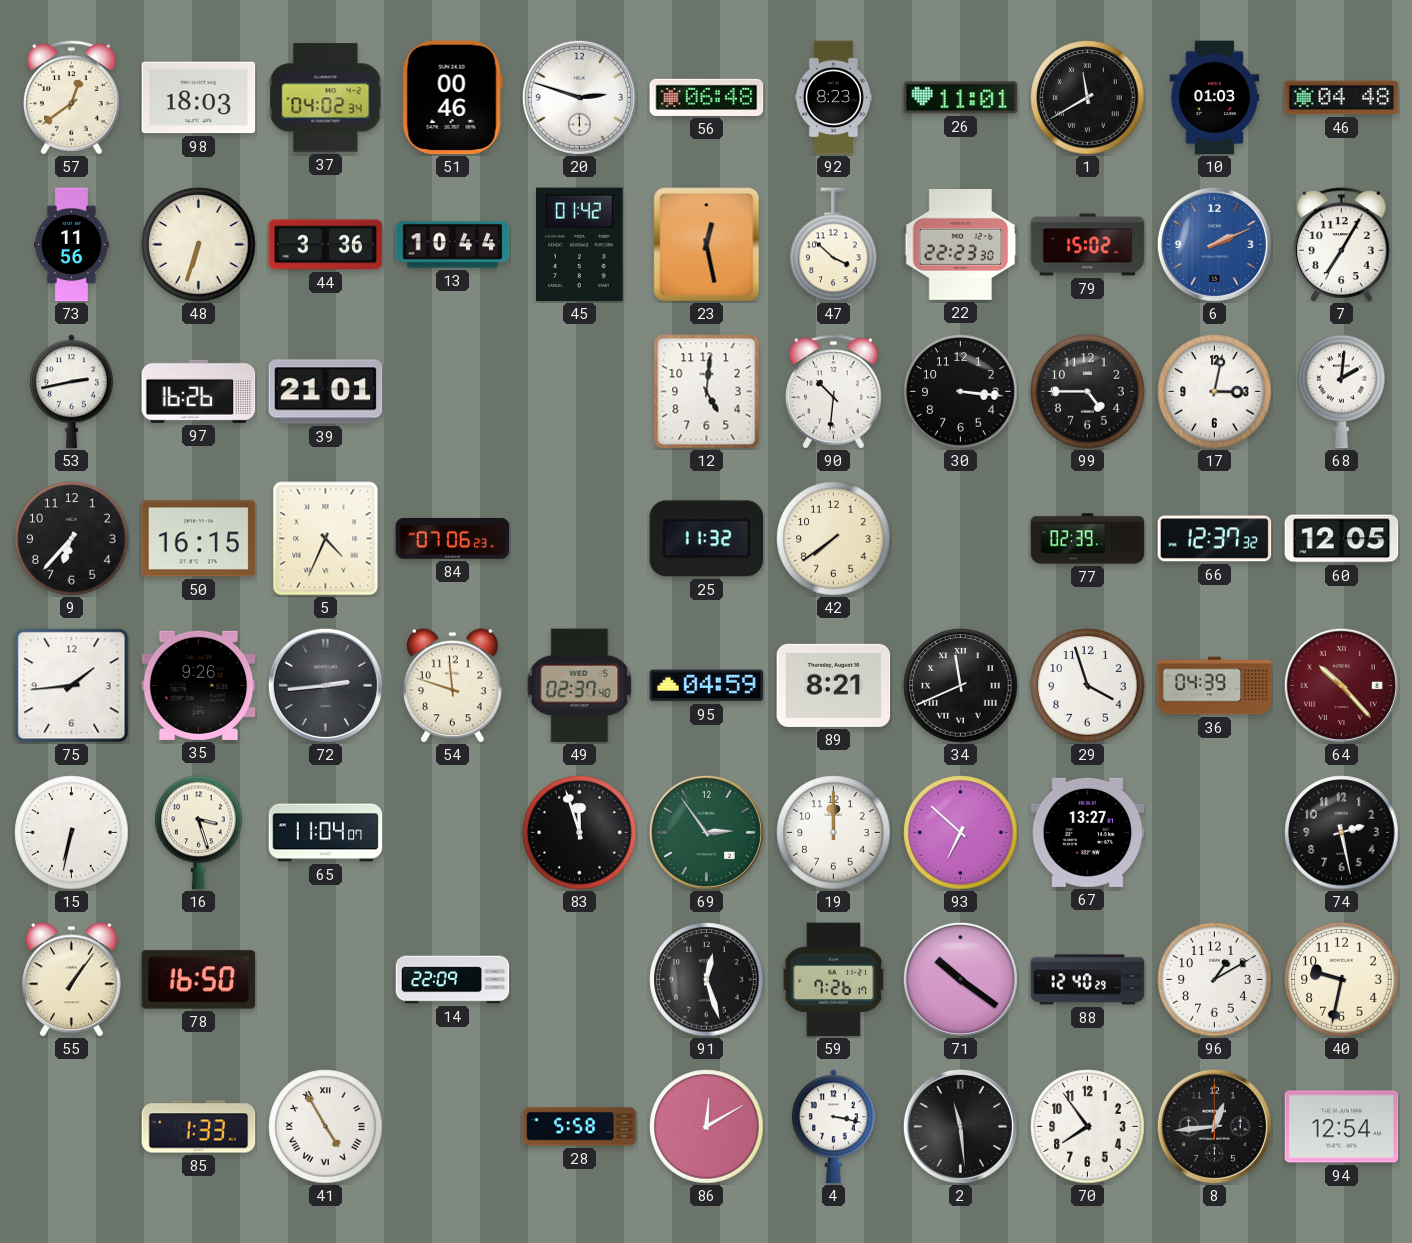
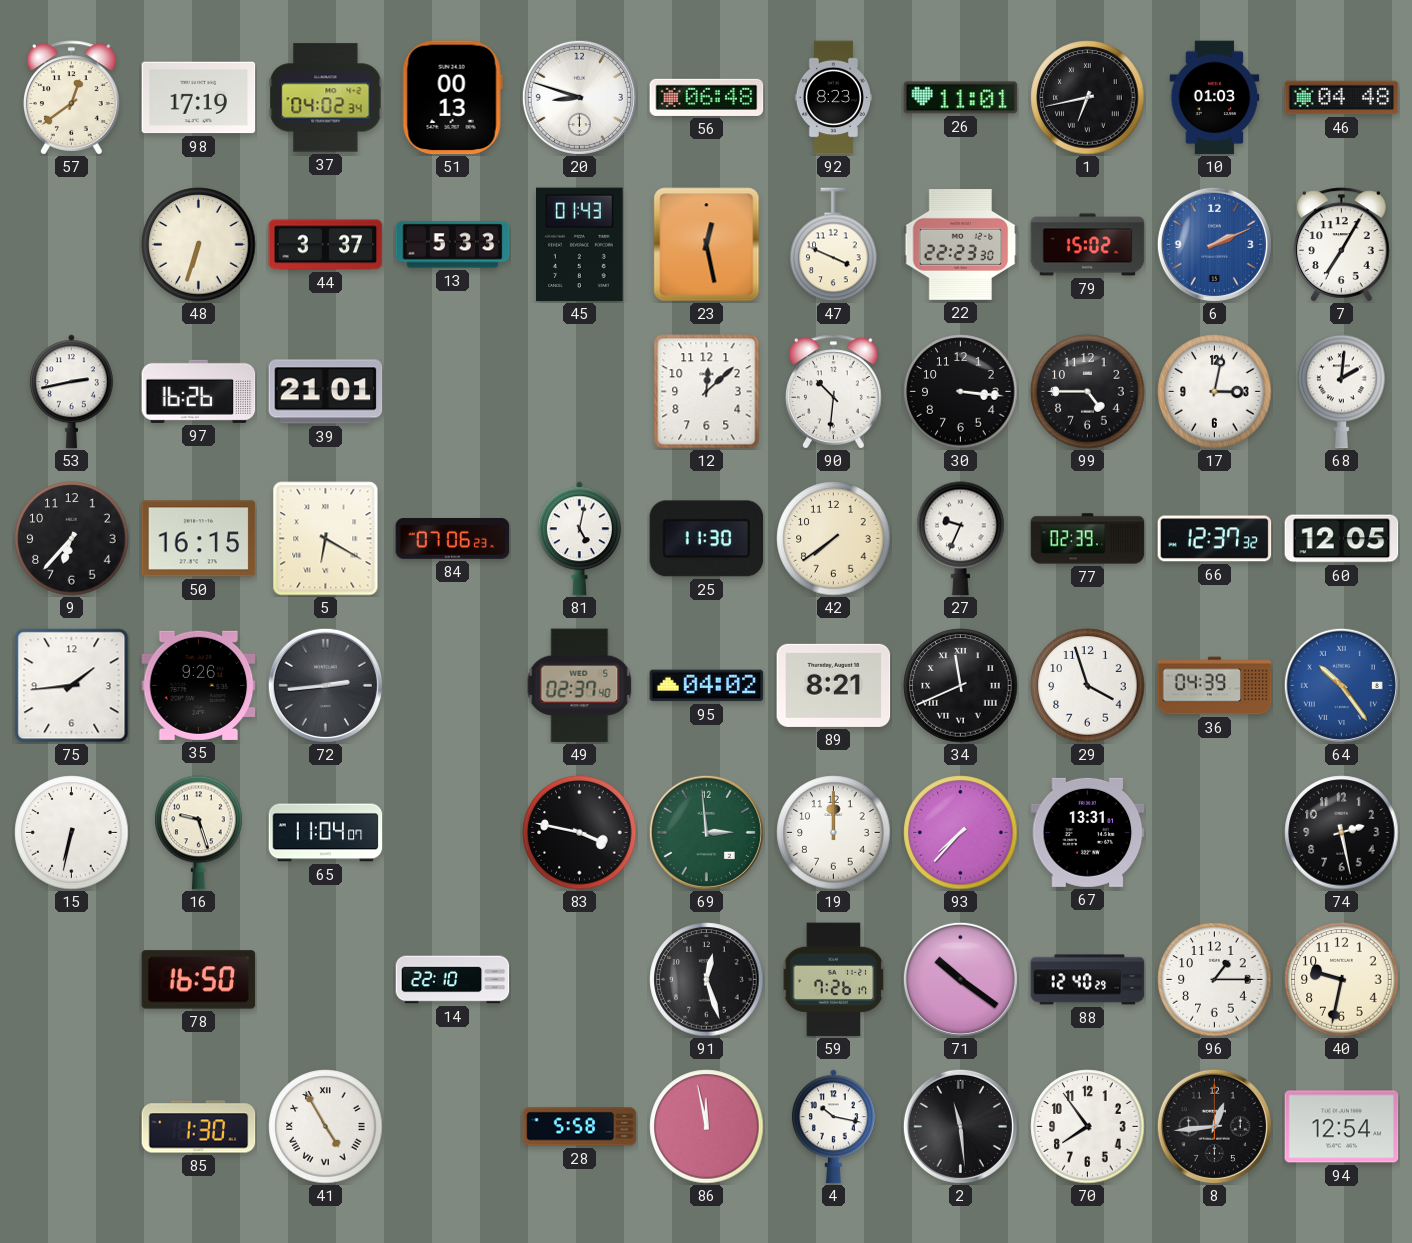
98: 18:03 -> 17:19
51: 00:46 -> 00:13
20: 2:48 -> 8:48
1: 11:40 -> 6:43
73: 11:56 -> none
44: 3:36 -> 3:37
13: 10:44 -> 5:33
45: 01:42 -> 01:43
47: 3:52 -> 3:49
12: 5:01 -> 12:08
5: 4:34 -> 6:20
81: none -> 5:02
25: 11:32 -> 11:30
27: none -> 9:34
54: 11:48 -> none
95: 04:59 -> 04:02
64: 10:23 -> 10:24
64 dial: burgundy -> blue
16: 3:27 -> 9:27
83: 11:57 -> 3:47
69: 2:54 -> 2:59
93: 6:52 -> 7:37
67: 13:27 -> 13:31
55: 1:06 -> none
14: 22:09 -> 22:10
96: 1:10 -> 1:15
85: 1:33 -> 1:30
86: 12:10 -> 11:58
4: 3:17 -> 10:17
